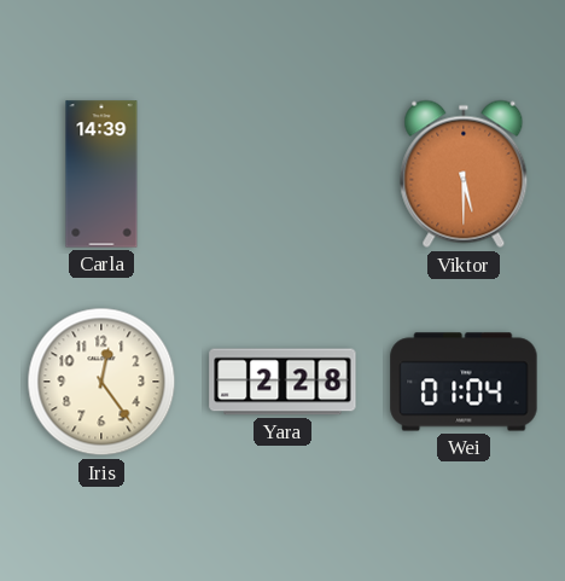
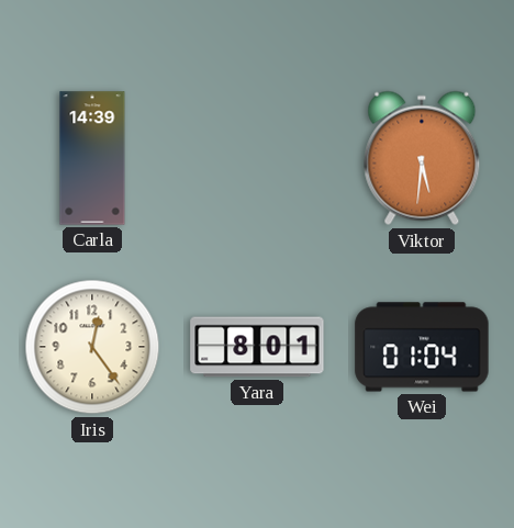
Viktor: 5:30 -> 5:31
Yara: 2:28 -> 8:01
